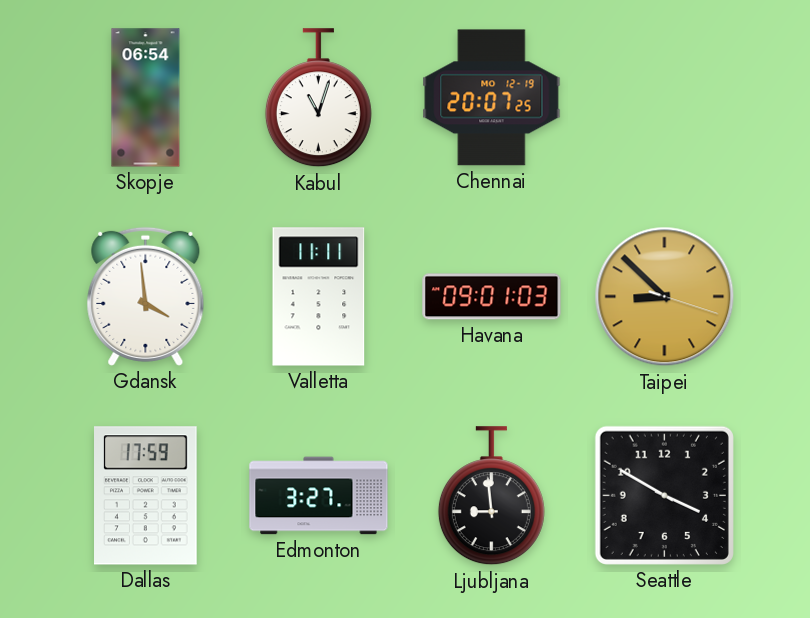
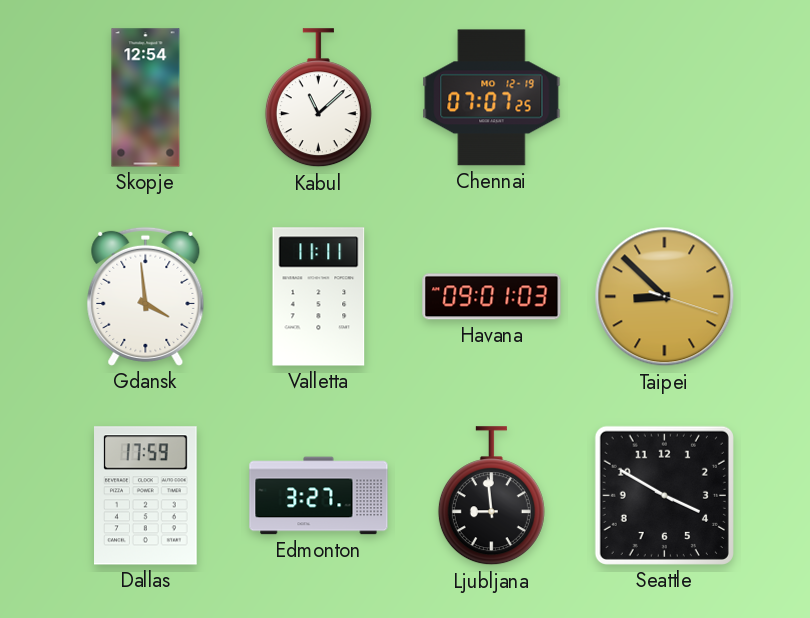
Skopje: 06:54 -> 12:54
Kabul: 11:03 -> 11:08
Chennai: 20:07 -> 07:07
